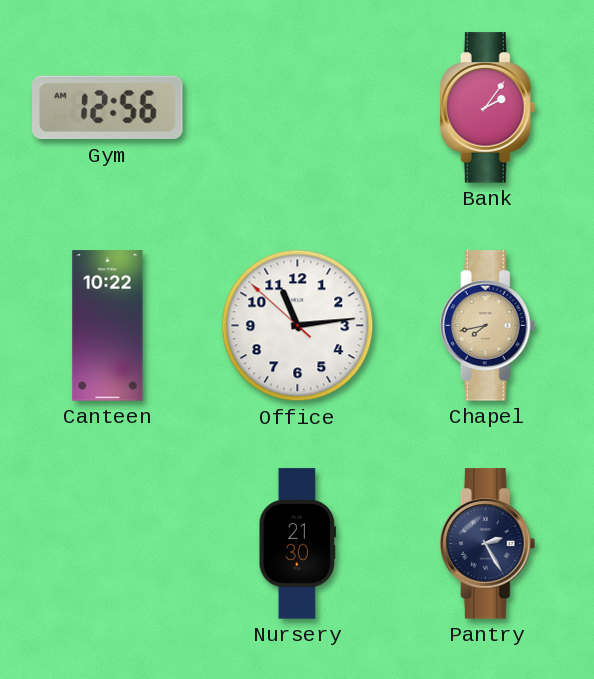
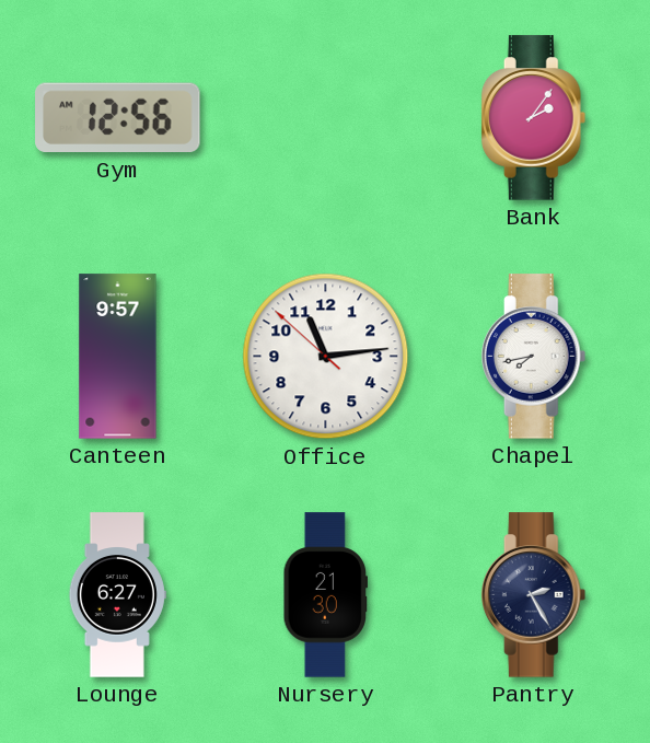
Canteen: 10:22 -> 9:57
Chapel dial: champagne -> white
Lounge: none -> 6:27
